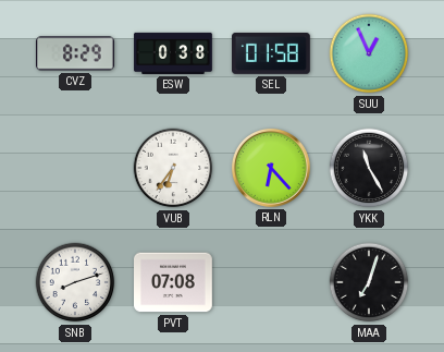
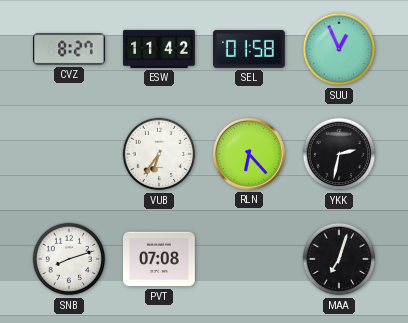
CVZ: 8:29 -> 8:27
ESW: 0:38 -> 11:42
YKK: 11:25 -> 2:32
